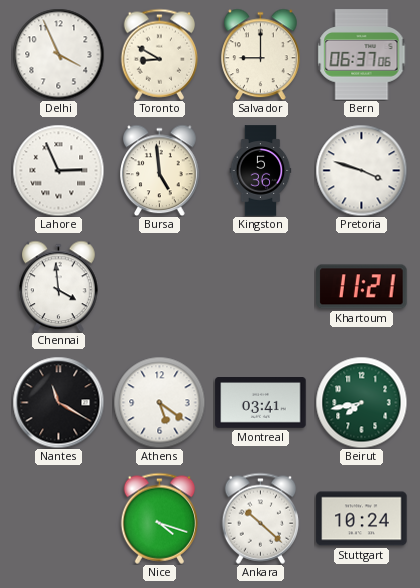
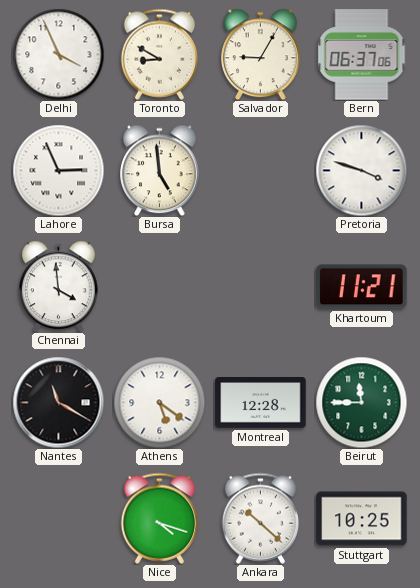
Salvador: 9:00 -> 9:05
Kingston: 5:36 -> none
Montreal: 03:41 -> 12:28
Beirut: 7:43 -> 11:45
Stuttgart: 10:24 -> 10:25
